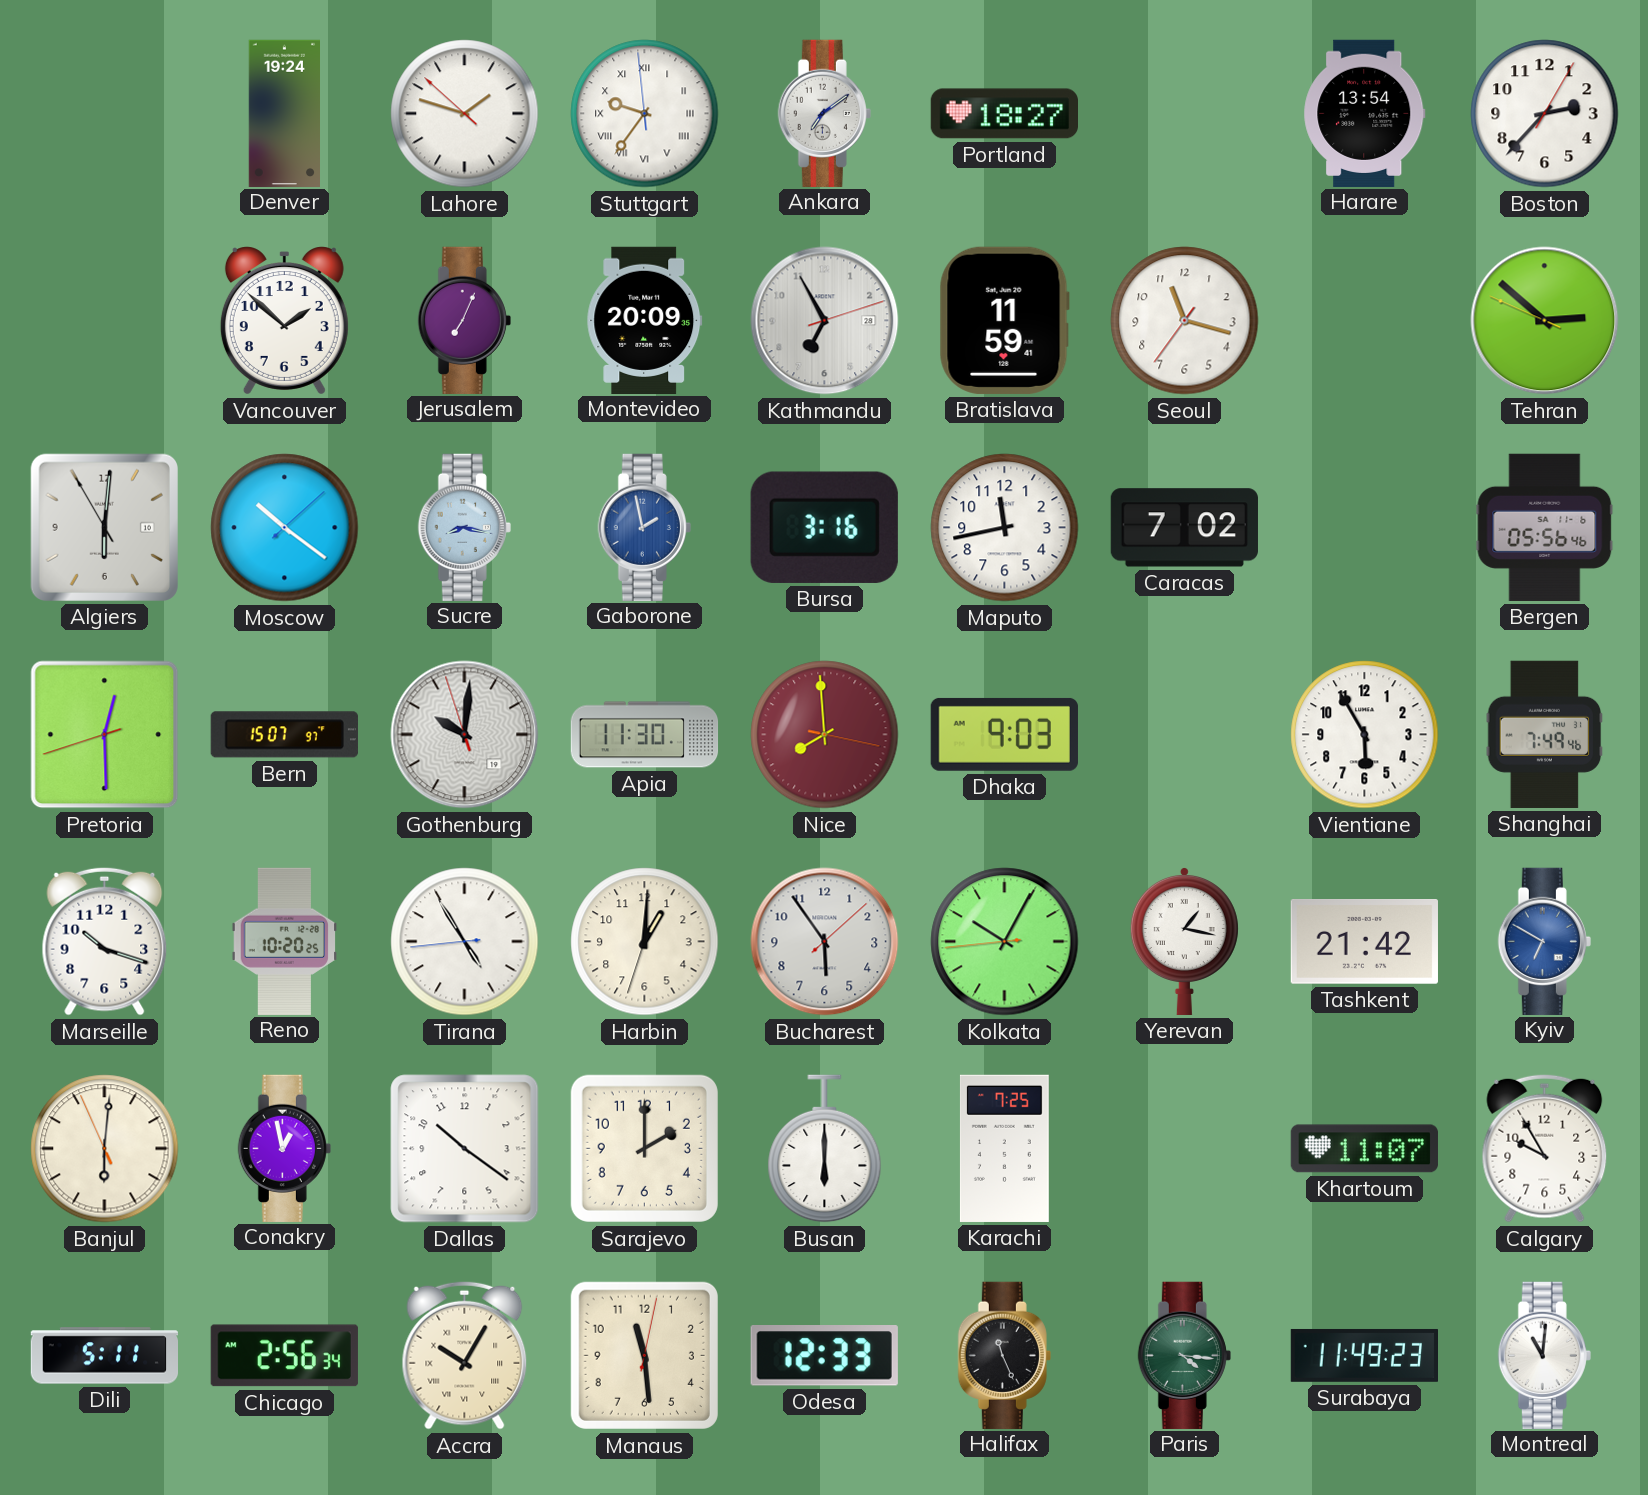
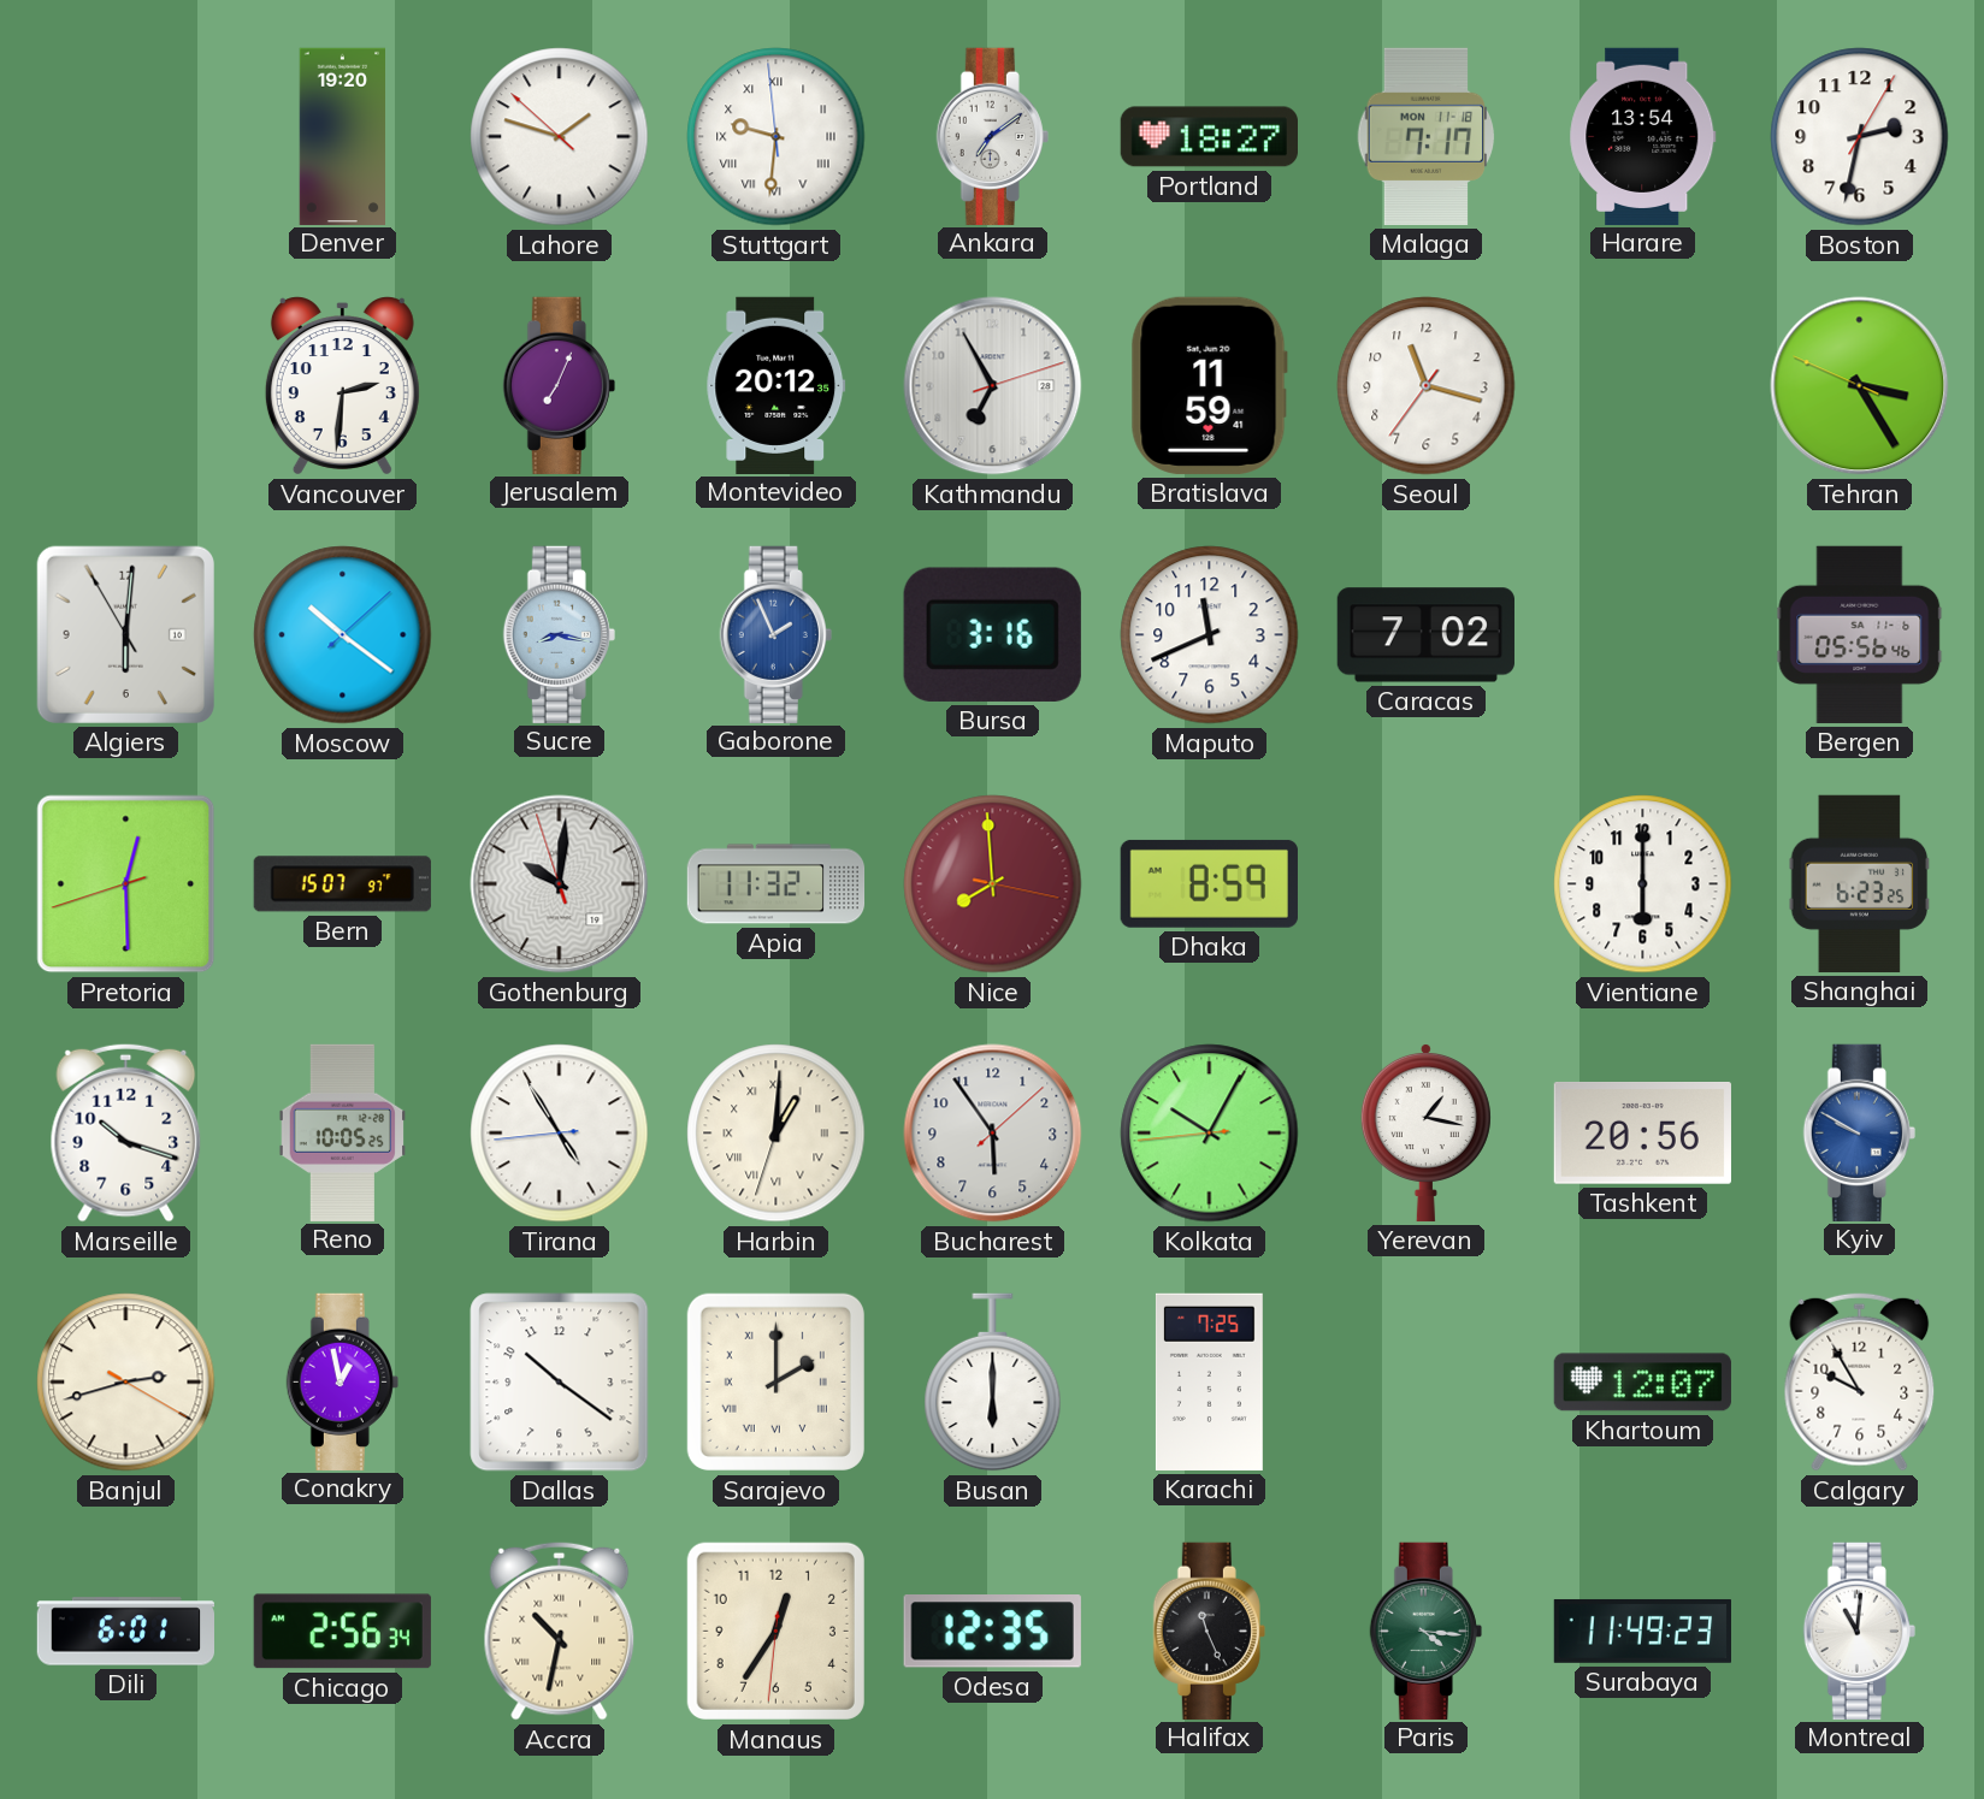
Denver: 19:24 -> 19:20
Stuttgart: 9:35 -> 9:30
Malaga: none -> 7:17
Boston: 2:37 -> 2:32
Vancouver: 1:52 -> 2:31
Montevideo: 20:09 -> 20:12
Tehran: 2:51 -> 3:24
Gaborone: 1:58 -> 1:56
Maputo: 11:43 -> 11:41
Apia: 11:30 -> 11:32
Dhaka: 9:03 -> 8:59
Vientiane: 5:55 -> 6:00
Shanghai: 7:49 -> 6:23
Reno: 10:20 -> 10:05
Harbin numerals: Arabic -> Roman
Tashkent: 21:42 -> 20:56
Kyiv: 6:50 -> 9:50
Banjul: 6:00 -> 2:42
Sarajevo numerals: Arabic -> Roman
Khartoum: 11:07 -> 12:07
Dili: 5:11 -> 6:01
Accra: 10:05 -> 10:32
Manaus: 11:29 -> 12:35
Odesa: 12:33 -> 12:35
